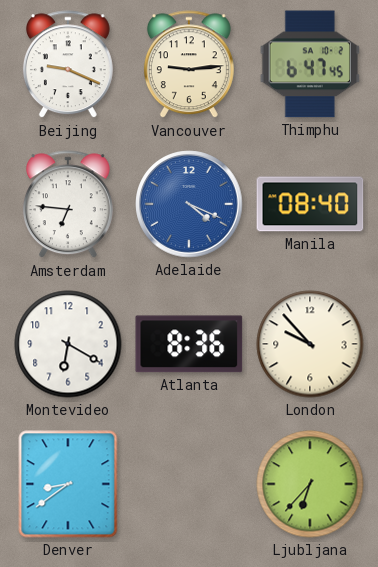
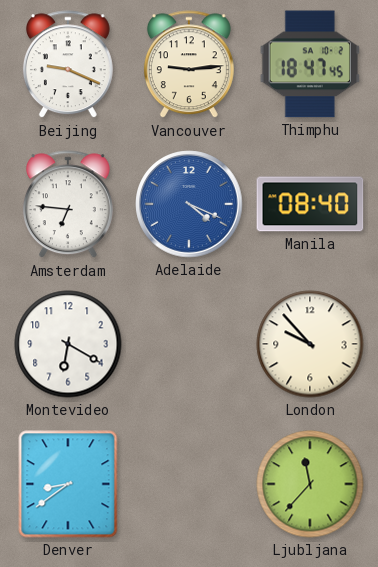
Thimphu: 6:47 -> 18:47
Atlanta: 8:36 -> none
Ljubljana: 6:37 -> 11:37
